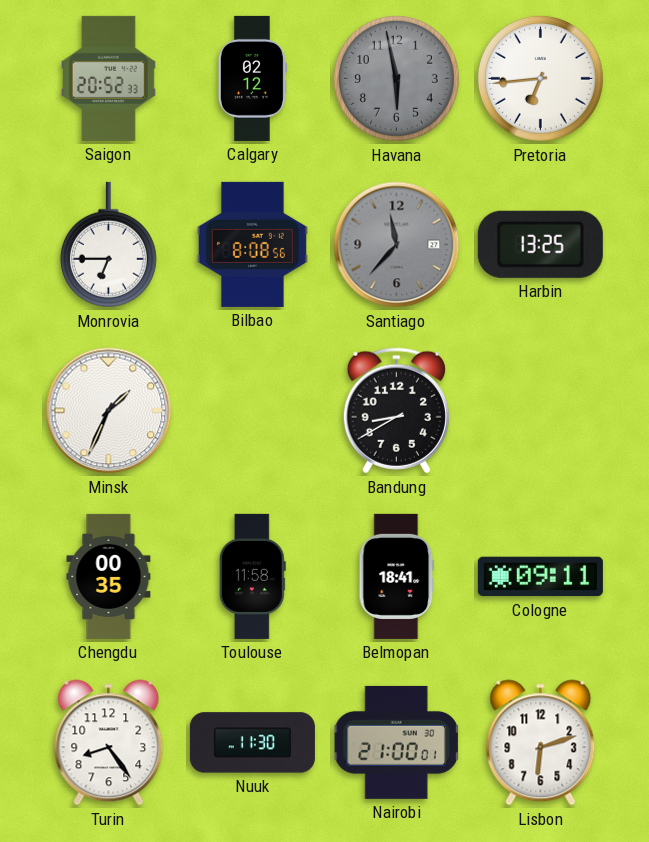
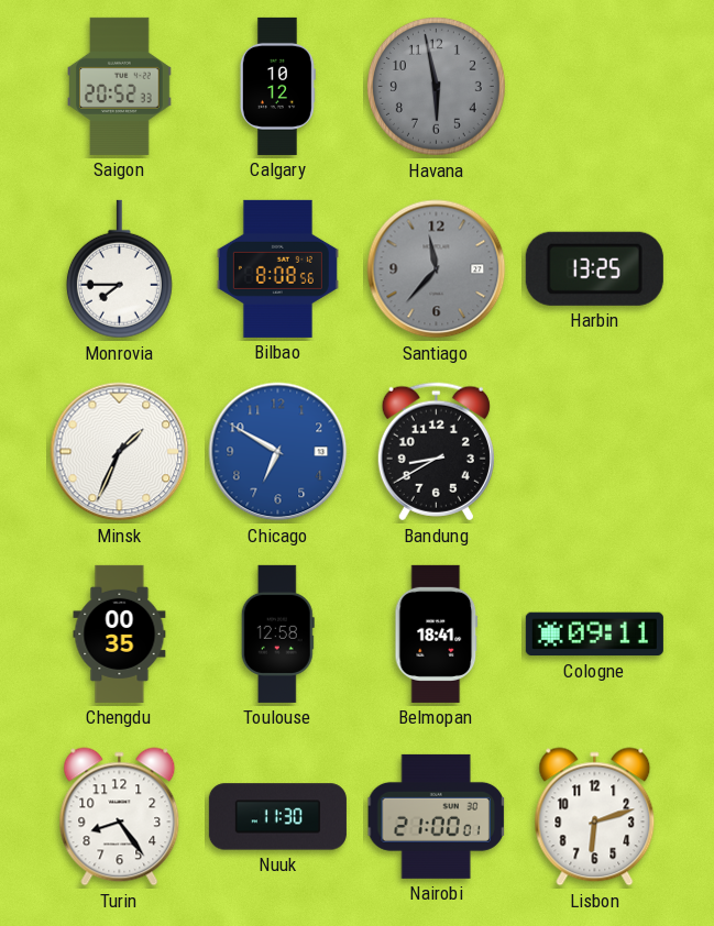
Calgary: 02:12 -> 10:12
Pretoria: 6:44 -> none
Monrovia: 6:45 -> 7:45
Chicago: none -> 6:50
Toulouse: 11:58 -> 12:58
